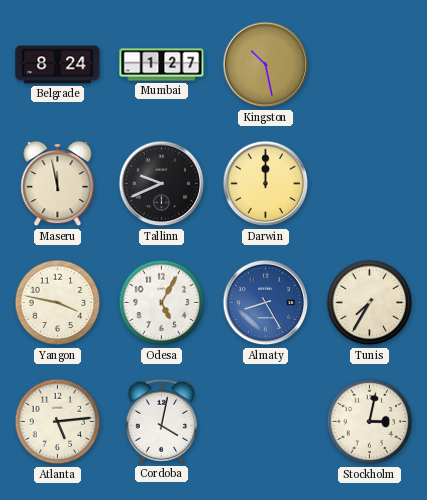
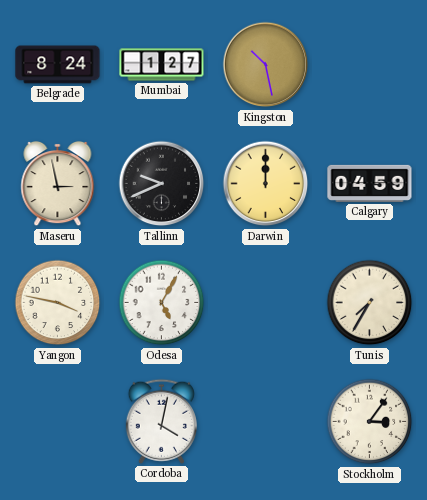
Maseru: 11:58 -> 2:58
Calgary: none -> 04:59
Almaty: 8:25 -> none
Atlanta: 5:14 -> none
Stockholm: 3:02 -> 3:06
